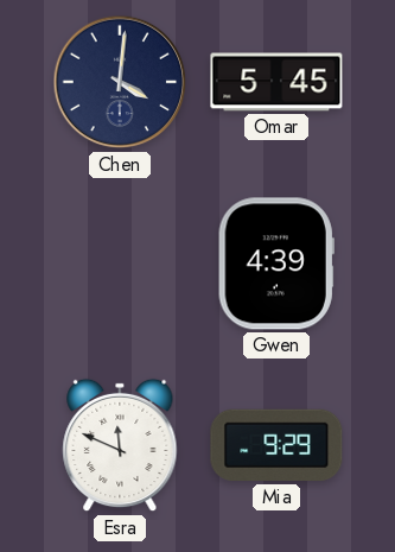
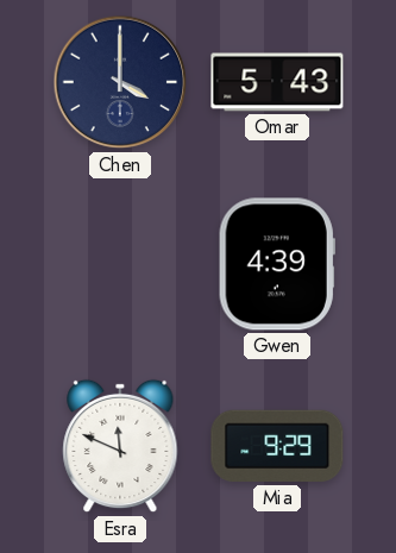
Chen: 4:01 -> 4:00
Omar: 5:45 -> 5:43
